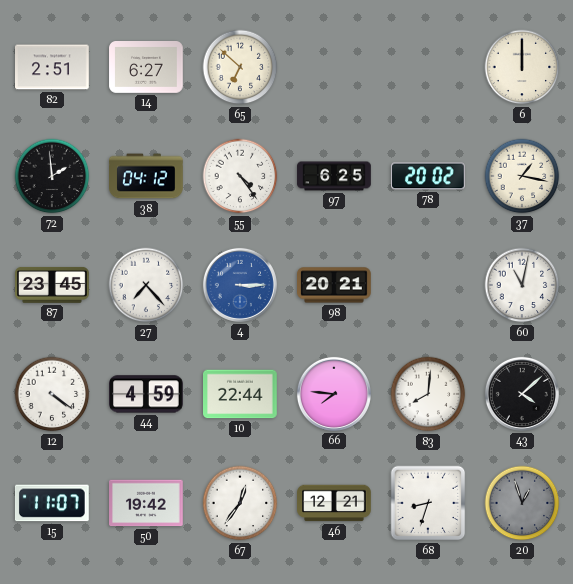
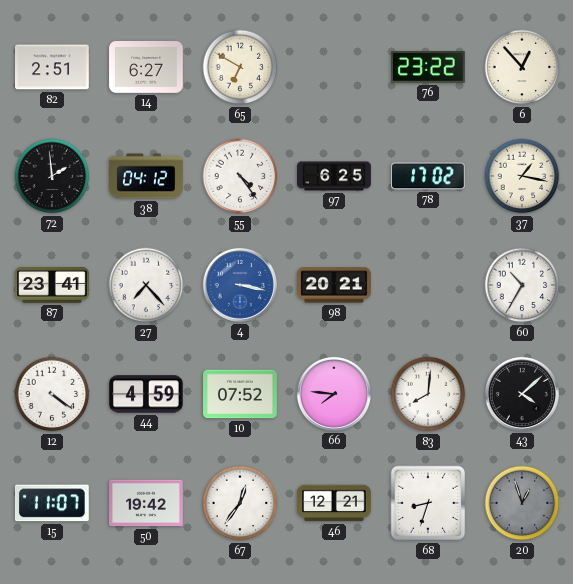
65: 6:52 -> 6:50
76: none -> 23:22
6: 12:00 -> 12:53
78: 20:02 -> 17:02
87: 23:45 -> 23:41
4: 3:15 -> 3:17
60: 11:02 -> 10:35
10: 22:44 -> 07:52
